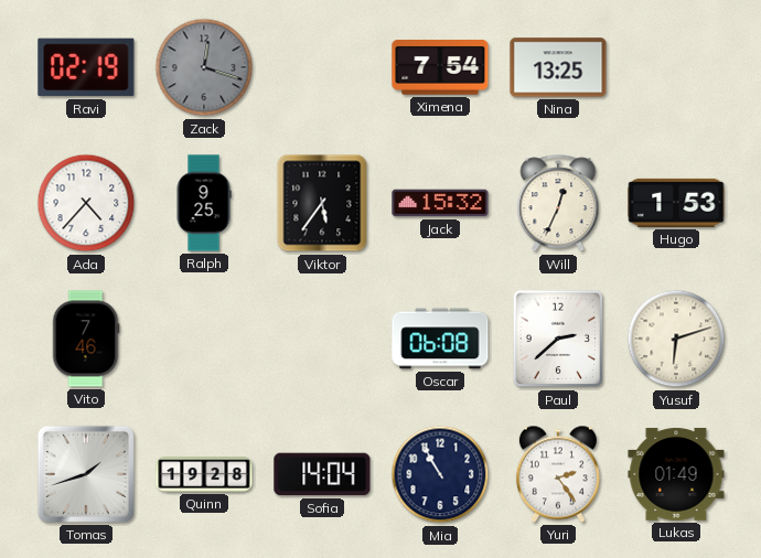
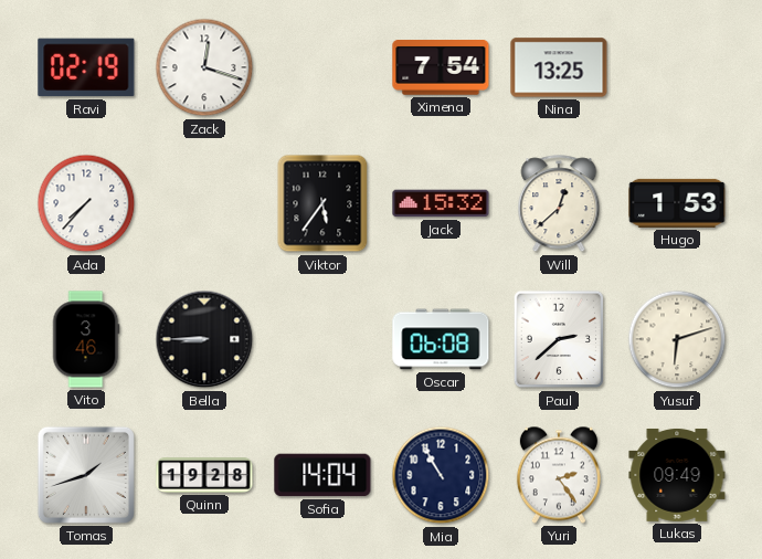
Zack dial: grey -> white
Ada: 4:37 -> 7:37
Ralph: 9:25 -> none
Will: 12:34 -> 12:38
Vito: 7:46 -> 3:46
Bella: none -> 8:45
Lukas: 01:49 -> 09:49
